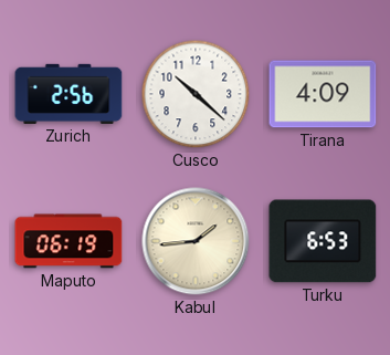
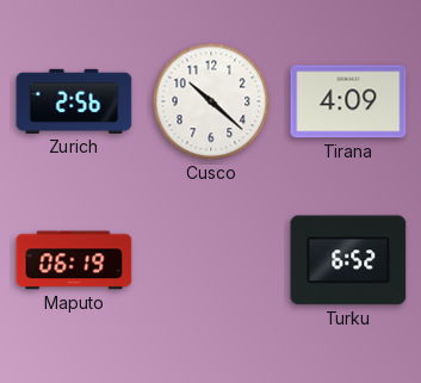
Kabul: 1:44 -> none
Turku: 6:53 -> 6:52
